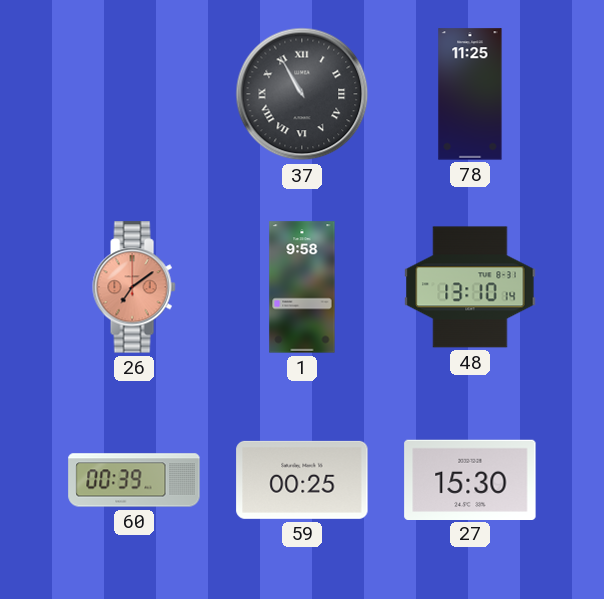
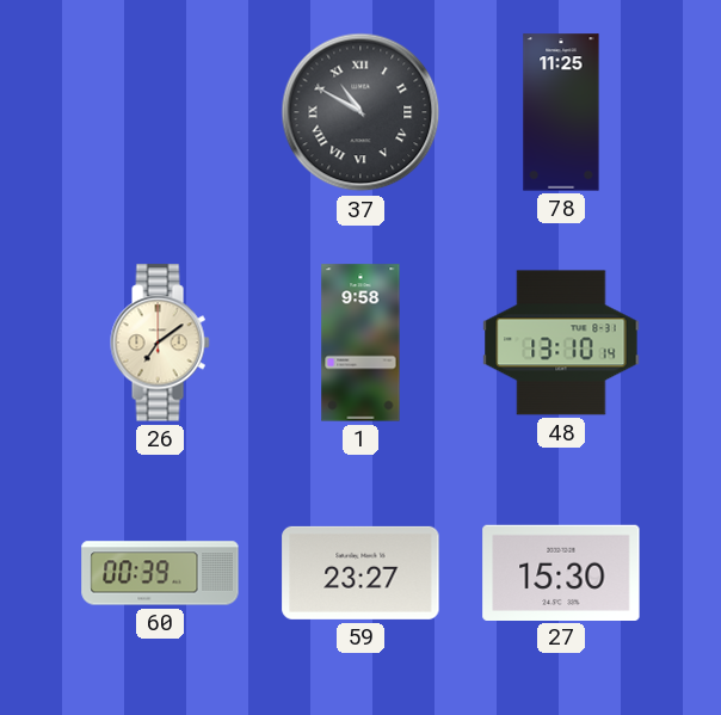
37: 10:55 -> 10:50
26 dial: salmon -> cream
59: 00:25 -> 23:27
